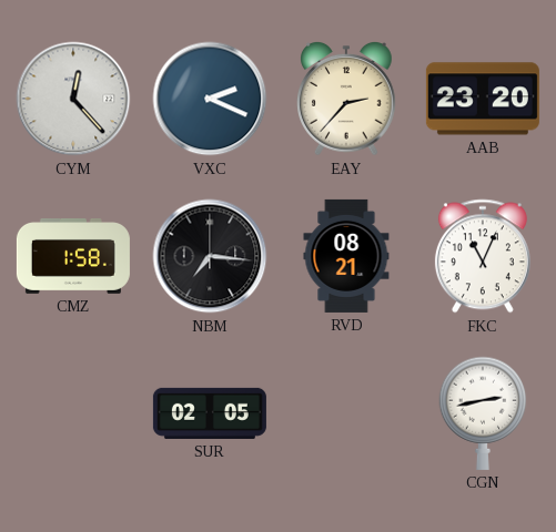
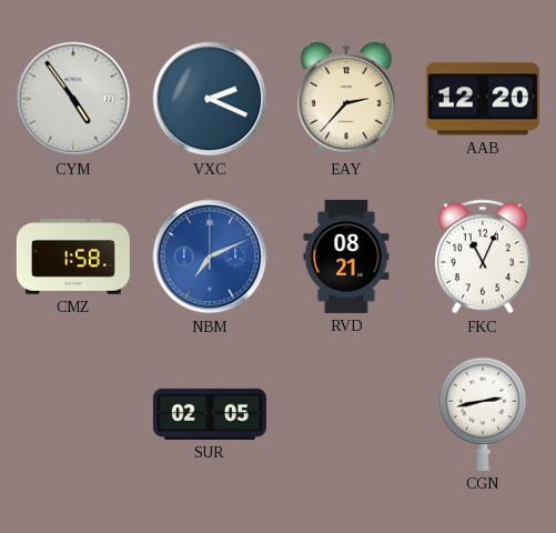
CYM: 12:23 -> 4:54
AAB: 23:20 -> 12:20
NBM: 7:16 -> 7:11
NBM dial: black -> blue
